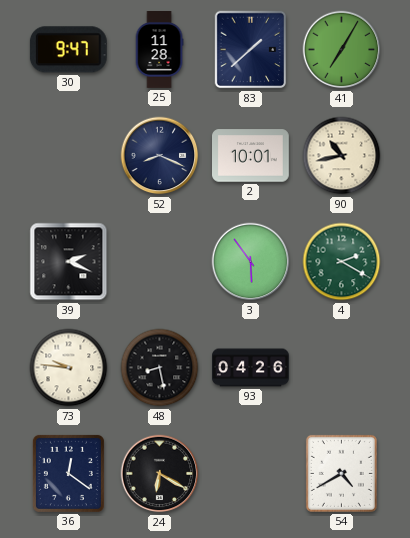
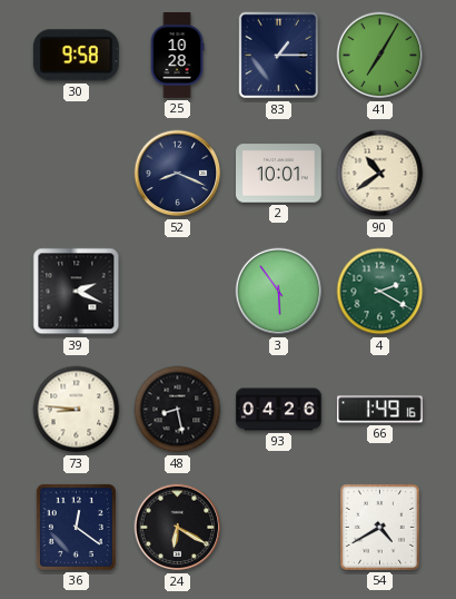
30: 9:47 -> 9:58
25: 11:28 -> 10:28
83: 1:38 -> 1:15
90: 10:43 -> 10:39
73: 9:46 -> 8:46
66: none -> 1:49
